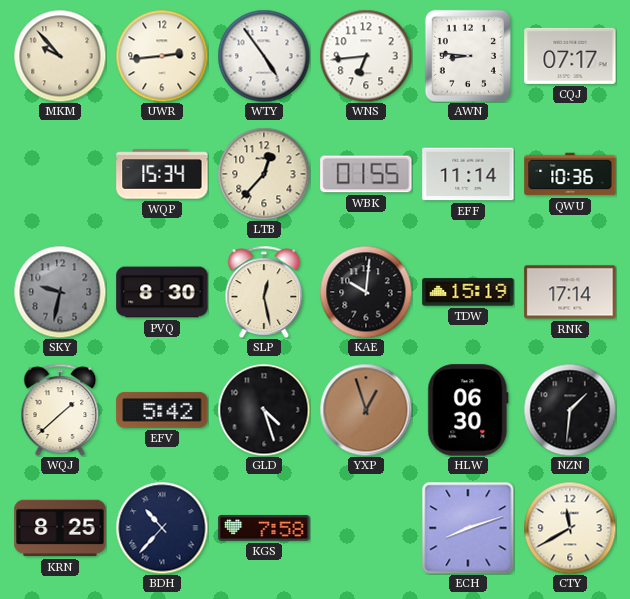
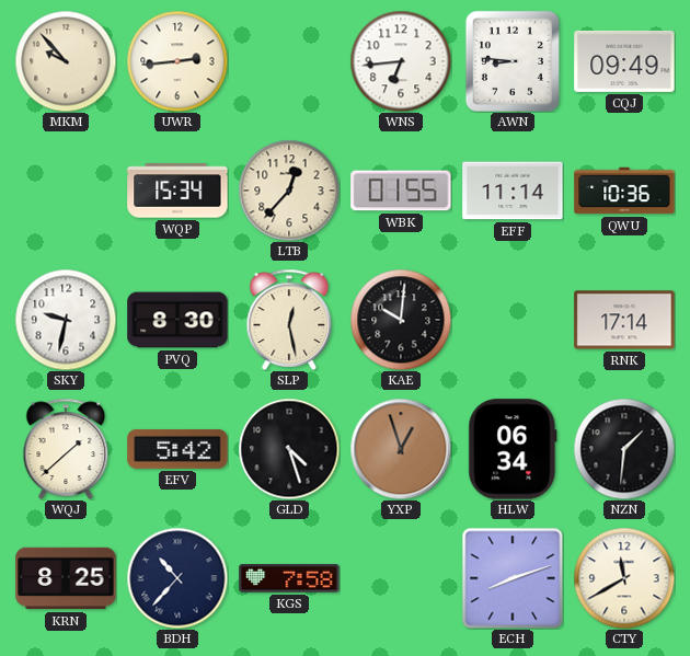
WTY: 4:54 -> none
CQJ: 07:17 -> 09:49
SKY dial: grey -> white
TDW: 15:19 -> none
HLW: 06:30 -> 06:34
